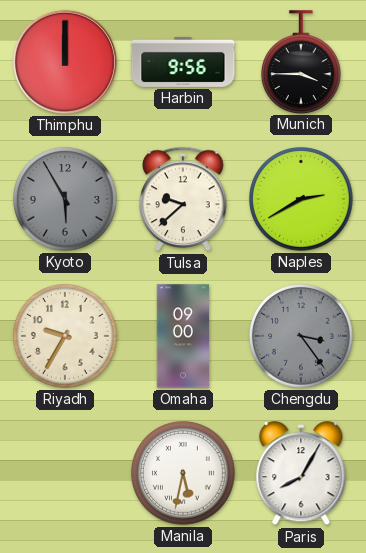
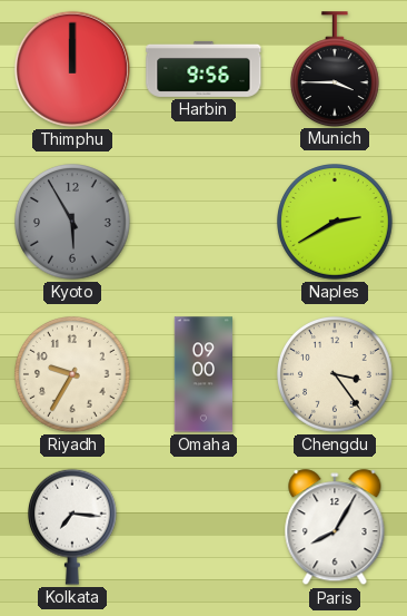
Tulsa: 9:38 -> none
Chengdu dial: grey -> cream
Kolkata: none -> 7:16
Manila: 5:32 -> none
